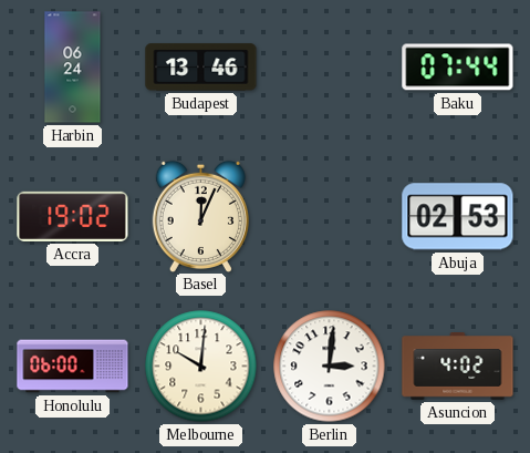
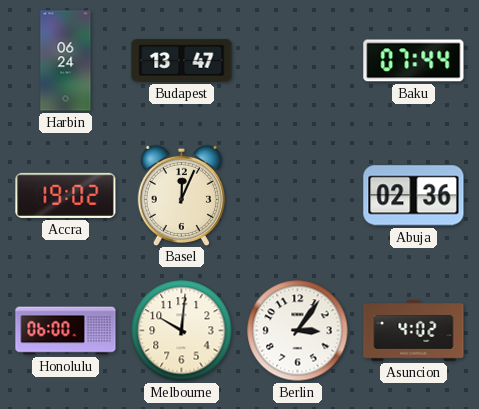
Budapest: 13:46 -> 13:47
Abuja: 02:53 -> 02:36
Berlin: 3:01 -> 3:06
